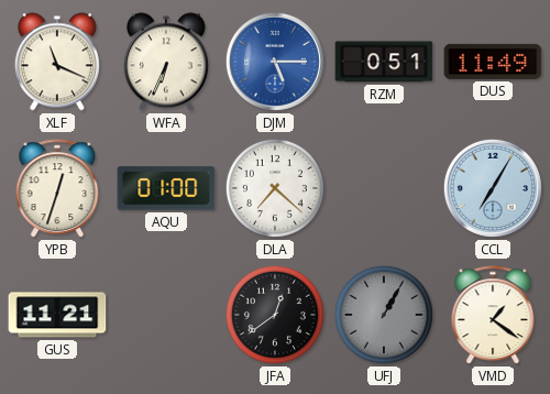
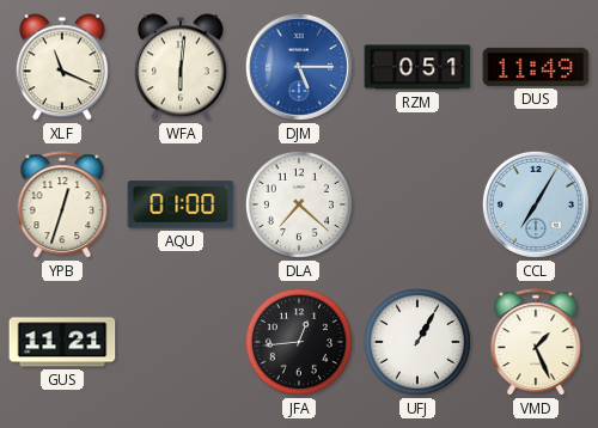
WFA: 6:34 -> 6:01
JFA: 12:39 -> 12:44
UFJ dial: grey -> white
VMD: 1:21 -> 1:26
